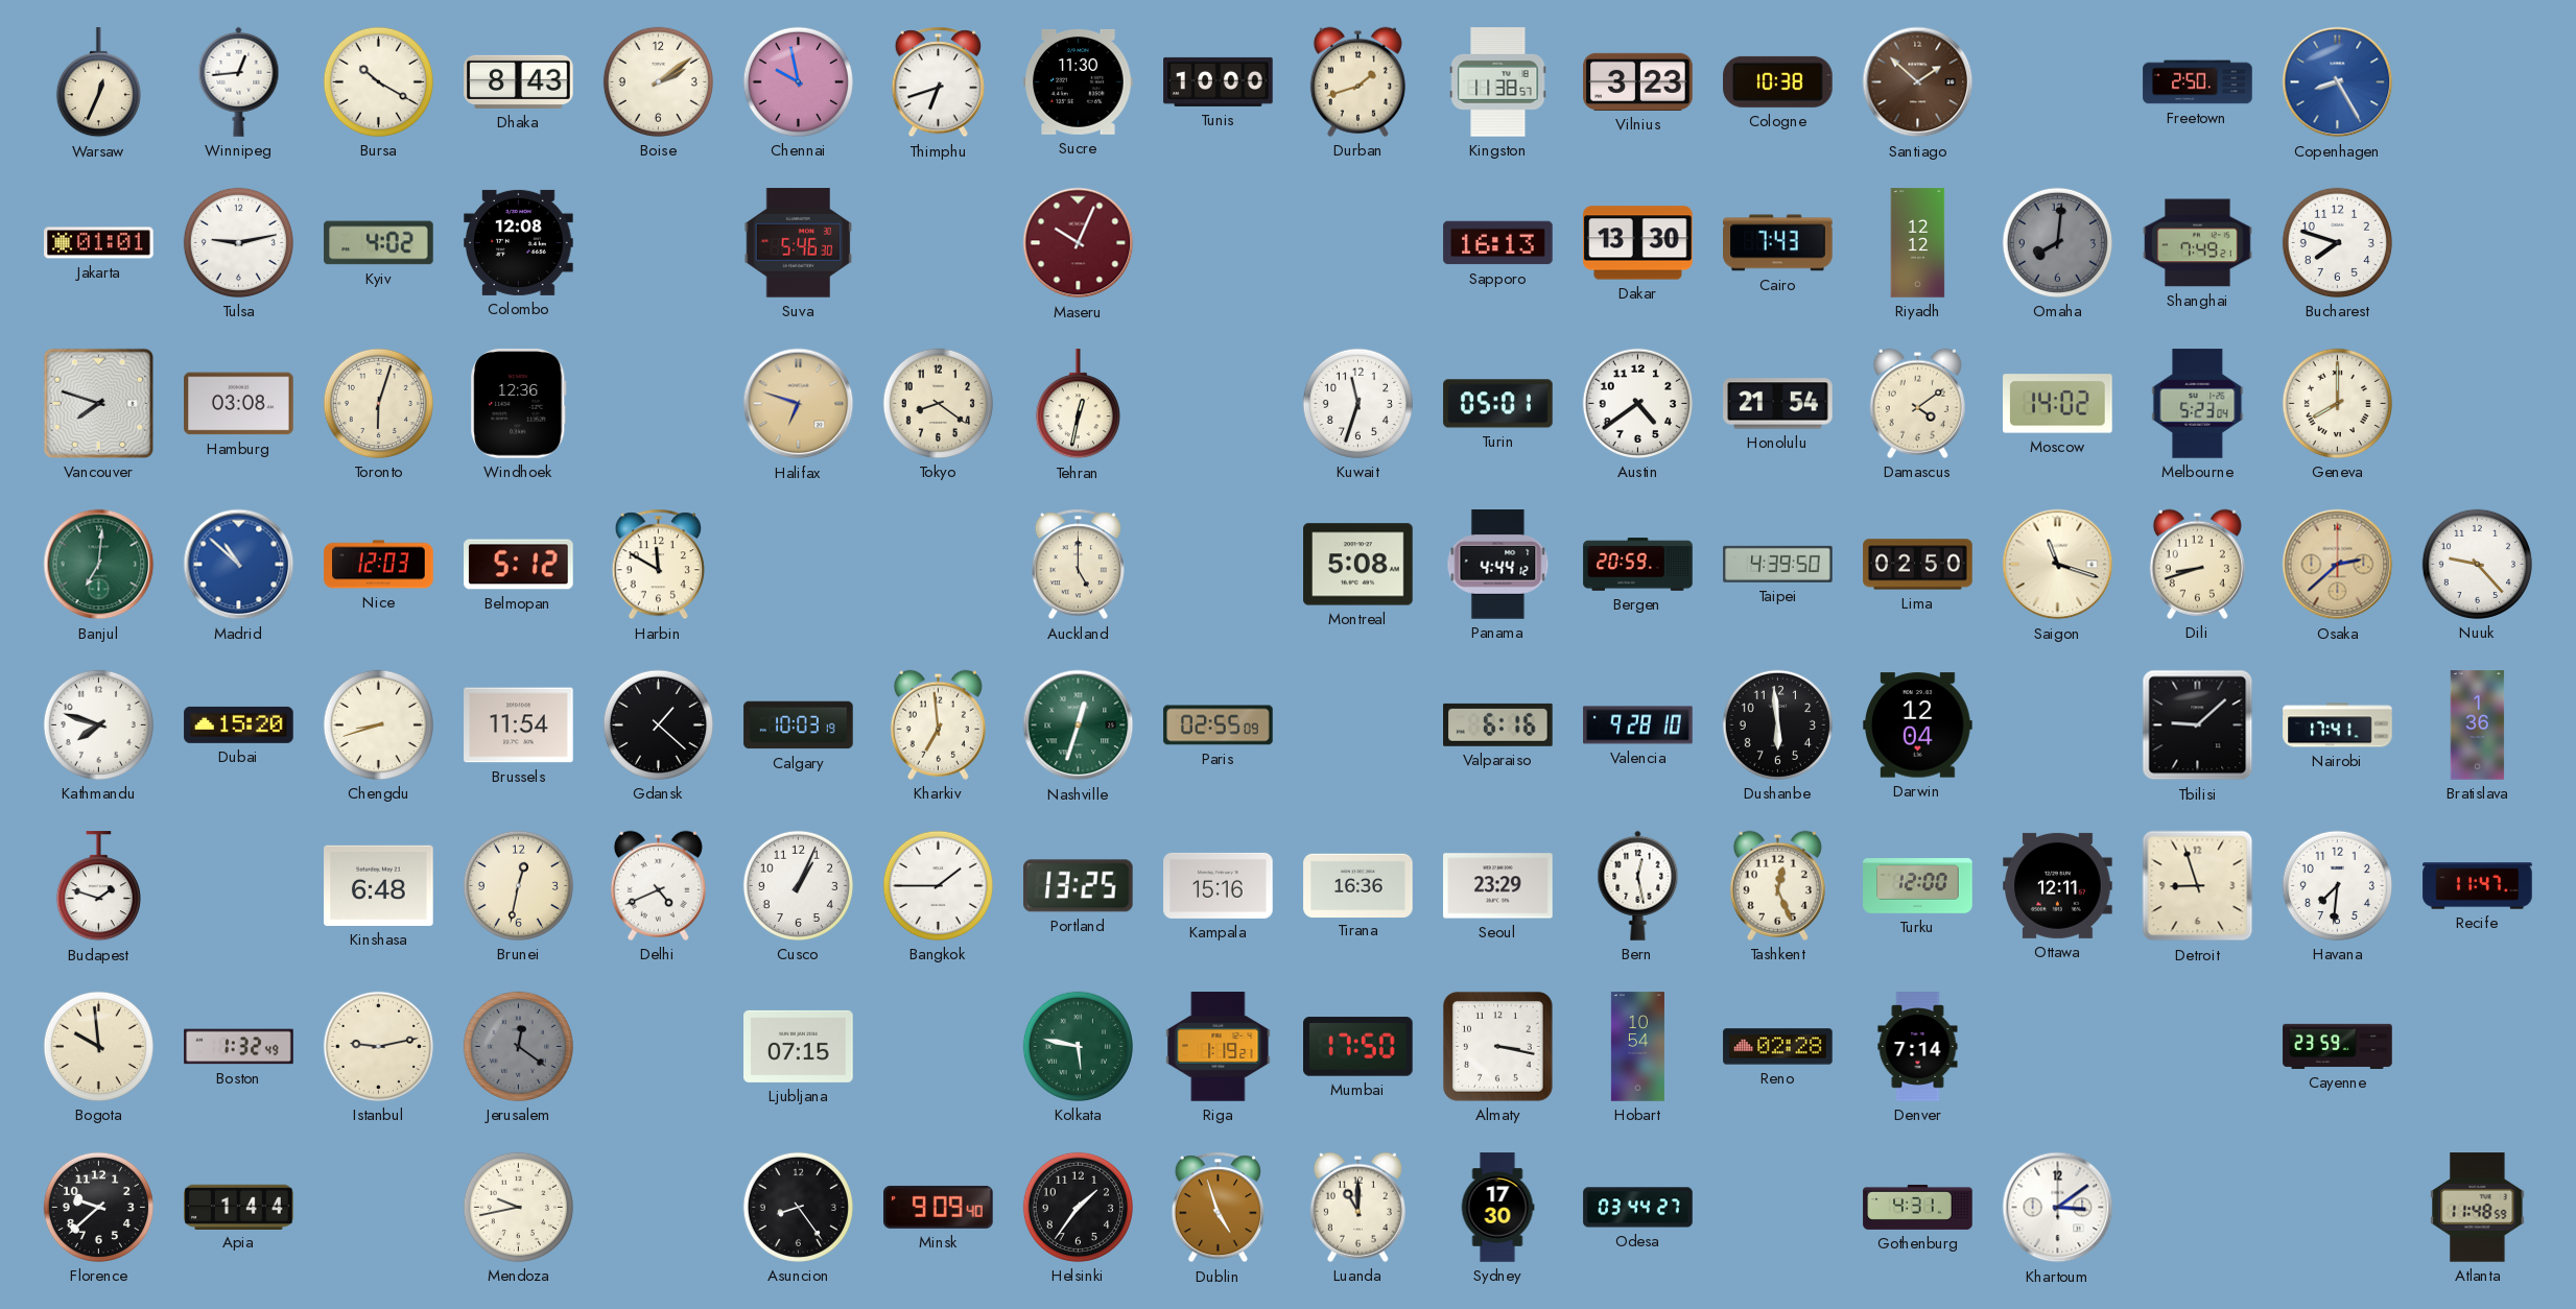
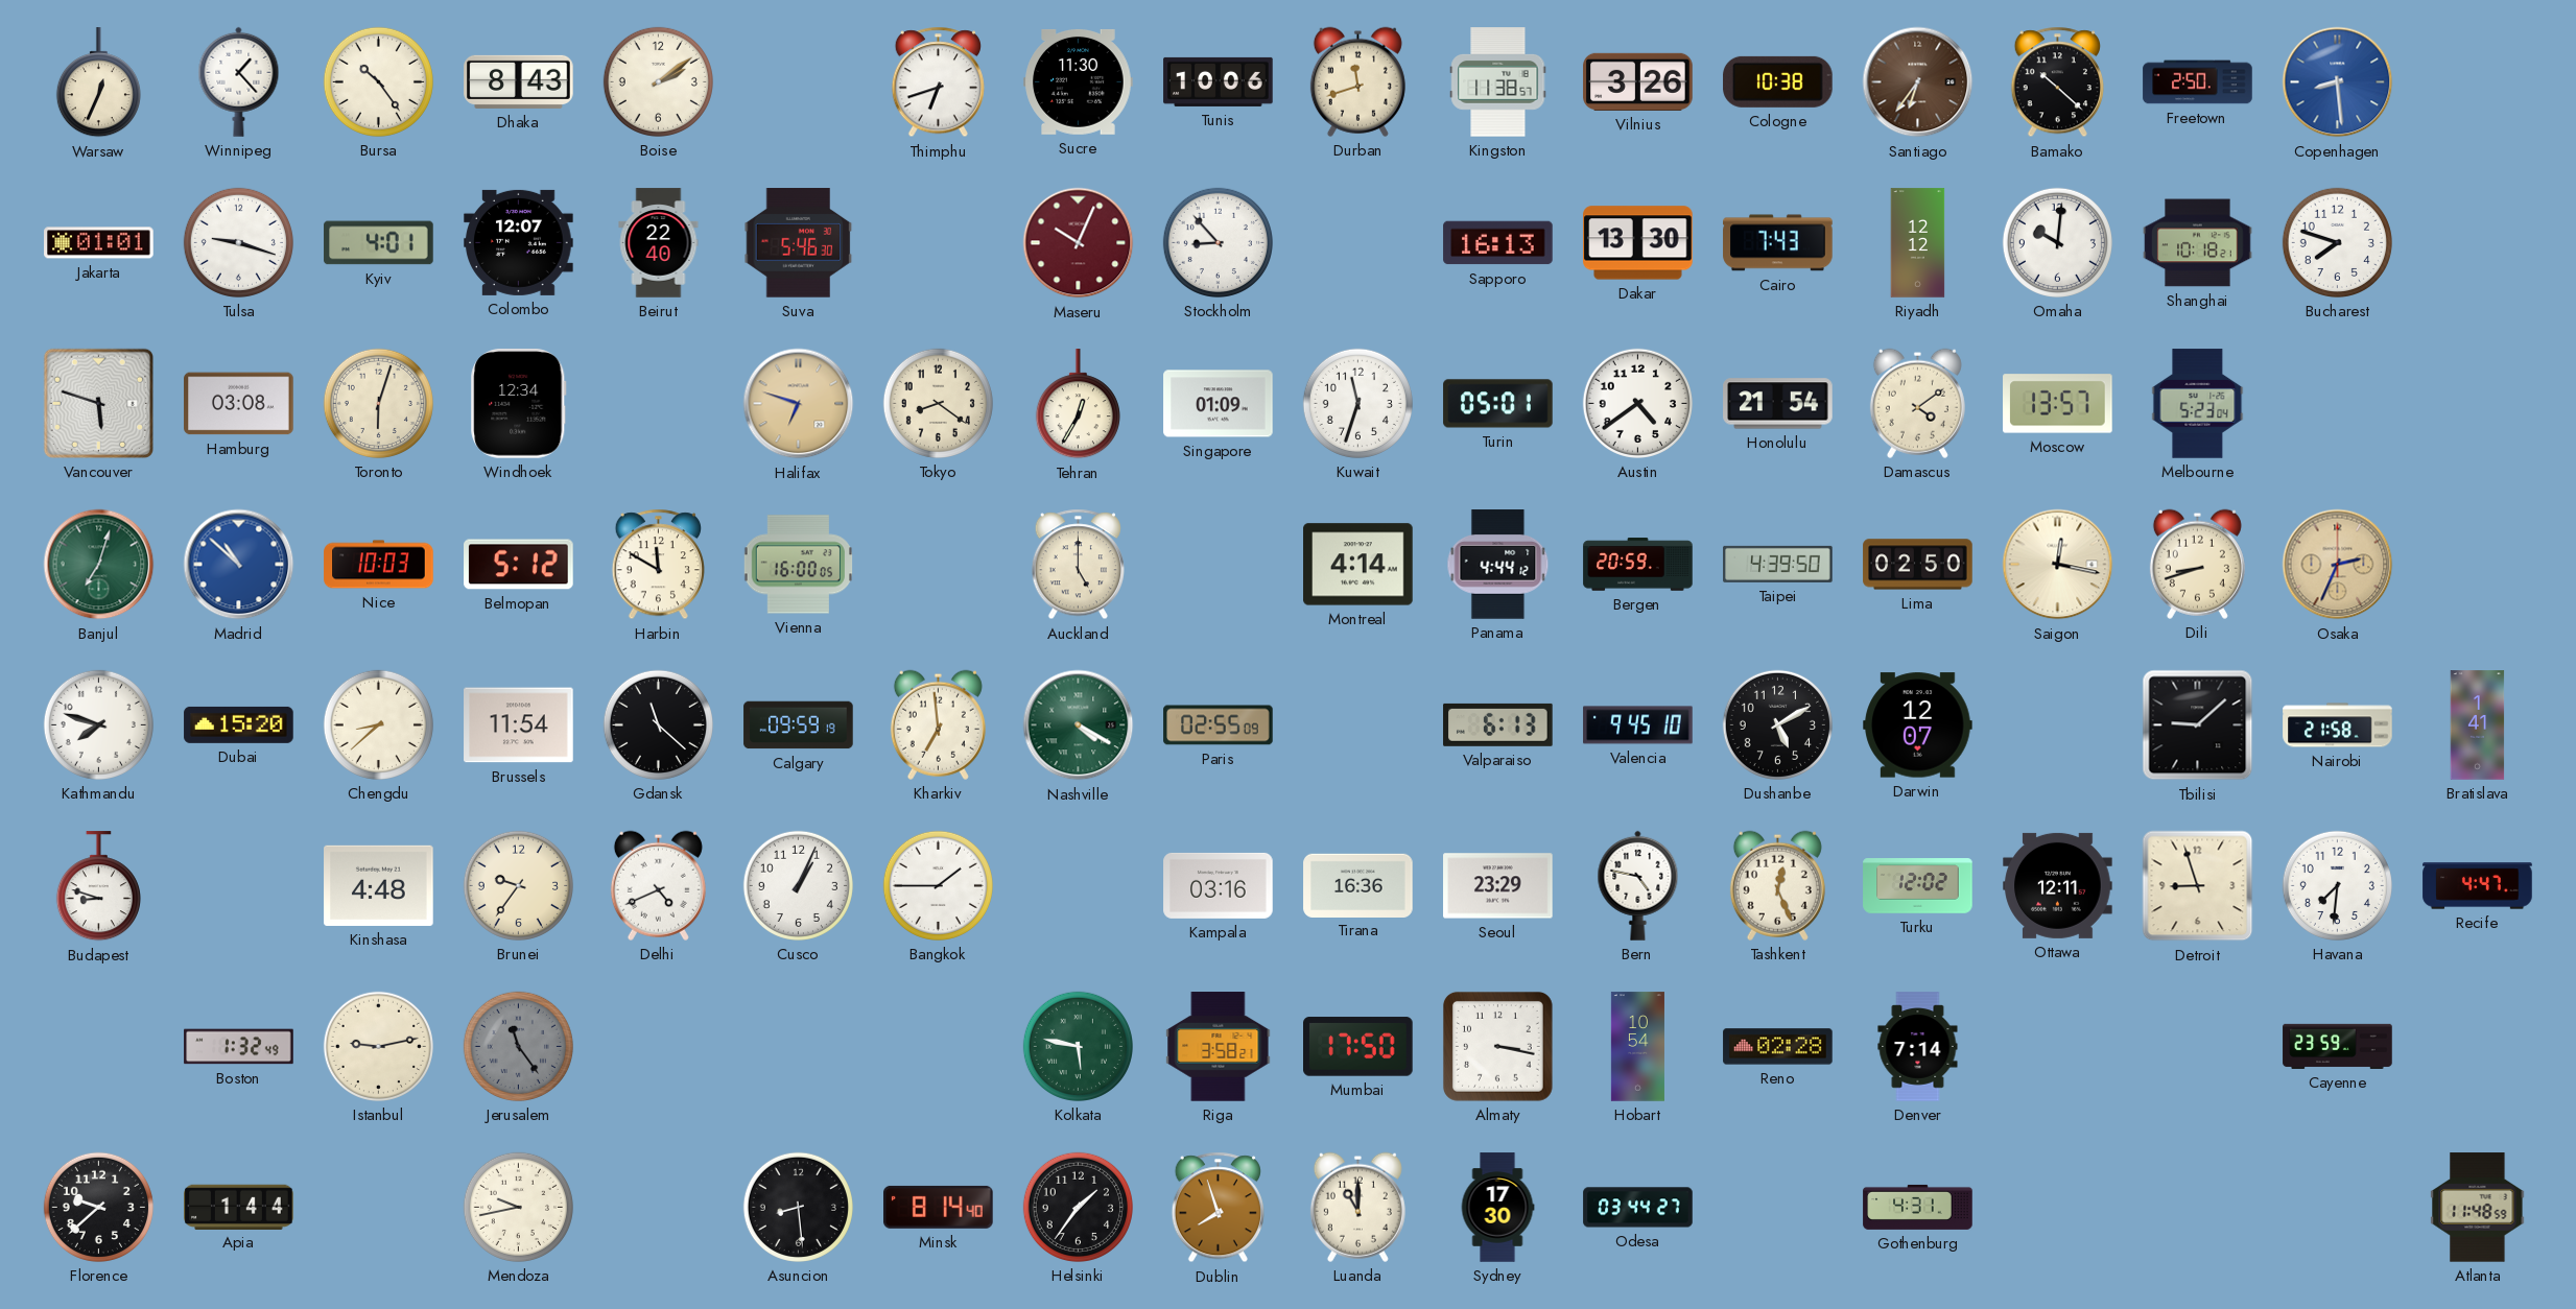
Winnipeg: 12:44 -> 1:23
Bursa: 10:20 -> 10:24
Chennai: 9:58 -> none
Tunis: 10:00 -> 10:06
Durban: 1:42 -> 11:42
Vilnius: 3:23 -> 3:26
Santiago: 1:52 -> 6:36
Bamako: none -> 10:22
Copenhagen: 8:25 -> 8:29
Tulsa: 9:13 -> 9:18
Kyiv: 4:02 -> 4:01
Colombo: 12:08 -> 12:07
Beirut: none -> 22:40
Stockholm: none -> 8:53
Omaha: 8:01 -> 10:01
Omaha dial: grey -> white
Shanghai: 7:49 -> 10:18
Vancouver: 7:48 -> 5:48
Windhoek: 12:36 -> 12:34
Tehran: 12:32 -> 12:35
Singapore: none -> 01:09
Moscow: 14:02 -> 13:57
Geneva: 8:00 -> none
Banjul: 7:01 -> 7:03
Nice: 12:03 -> 10:03
Vienna: none -> 16:00
Montreal: 5:08 -> 4:14
Saigon: 11:18 -> 12:17
Osaka: 2:38 -> 2:34
Nuuk: 9:23 -> none
Chengdu: 8:42 -> 8:38
Gdansk: 1:22 -> 11:22
Calgary: 10:03 -> 09:59
Nashville: 12:33 -> 4:20
Valparaiso: 6:16 -> 6:13
Valencia: 9:28 -> 9:45
Dushanbe: 5:59 -> 5:10
Darwin: 12:04 -> 12:07
Nairobi: 17:41 -> 21:58
Bratislava: 1:36 -> 1:41
Budapest: 1:48 -> 8:48
Kinshasa: 6:48 -> 4:48
Brunei: 12:32 -> 9:36
Portland: 13:25 -> none
Kampala: 15:16 -> 03:16
Bern: 12:28 -> 4:47
Turku: 12:00 -> 12:02
Recife: 11:47 -> 4:47
Bogota: 9:59 -> none
Jerusalem: 12:21 -> 11:24
Ljubljana: 07:15 -> none
Riga: 1:19 -> 3:58
Asuncion: 8:24 -> 8:29
Minsk: 9:09 -> 8:14
Dublin: 4:57 -> 7:57
Khartoum: 3:09 -> none
